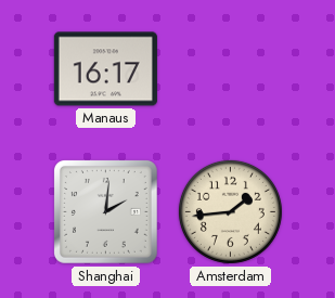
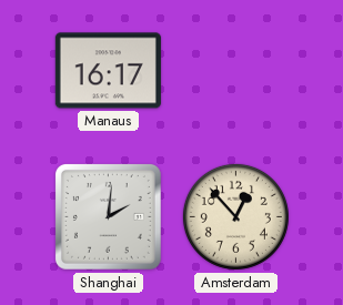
Amsterdam: 1:44 -> 12:53
